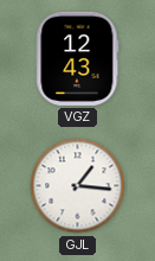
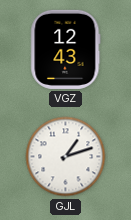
GJL: 1:16 -> 1:12
